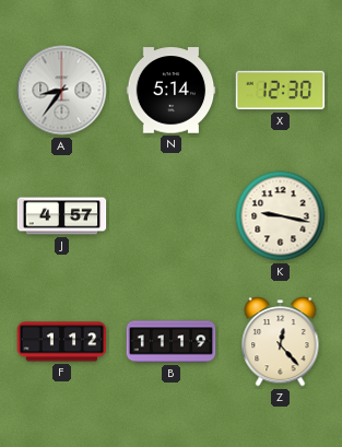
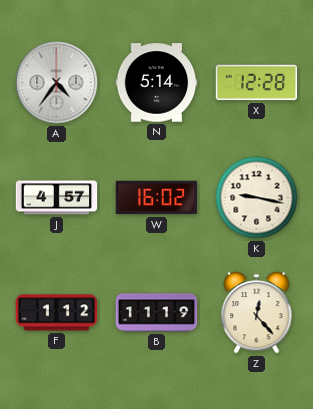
A: 8:36 -> 4:36
X: 12:30 -> 12:28
W: none -> 16:02
